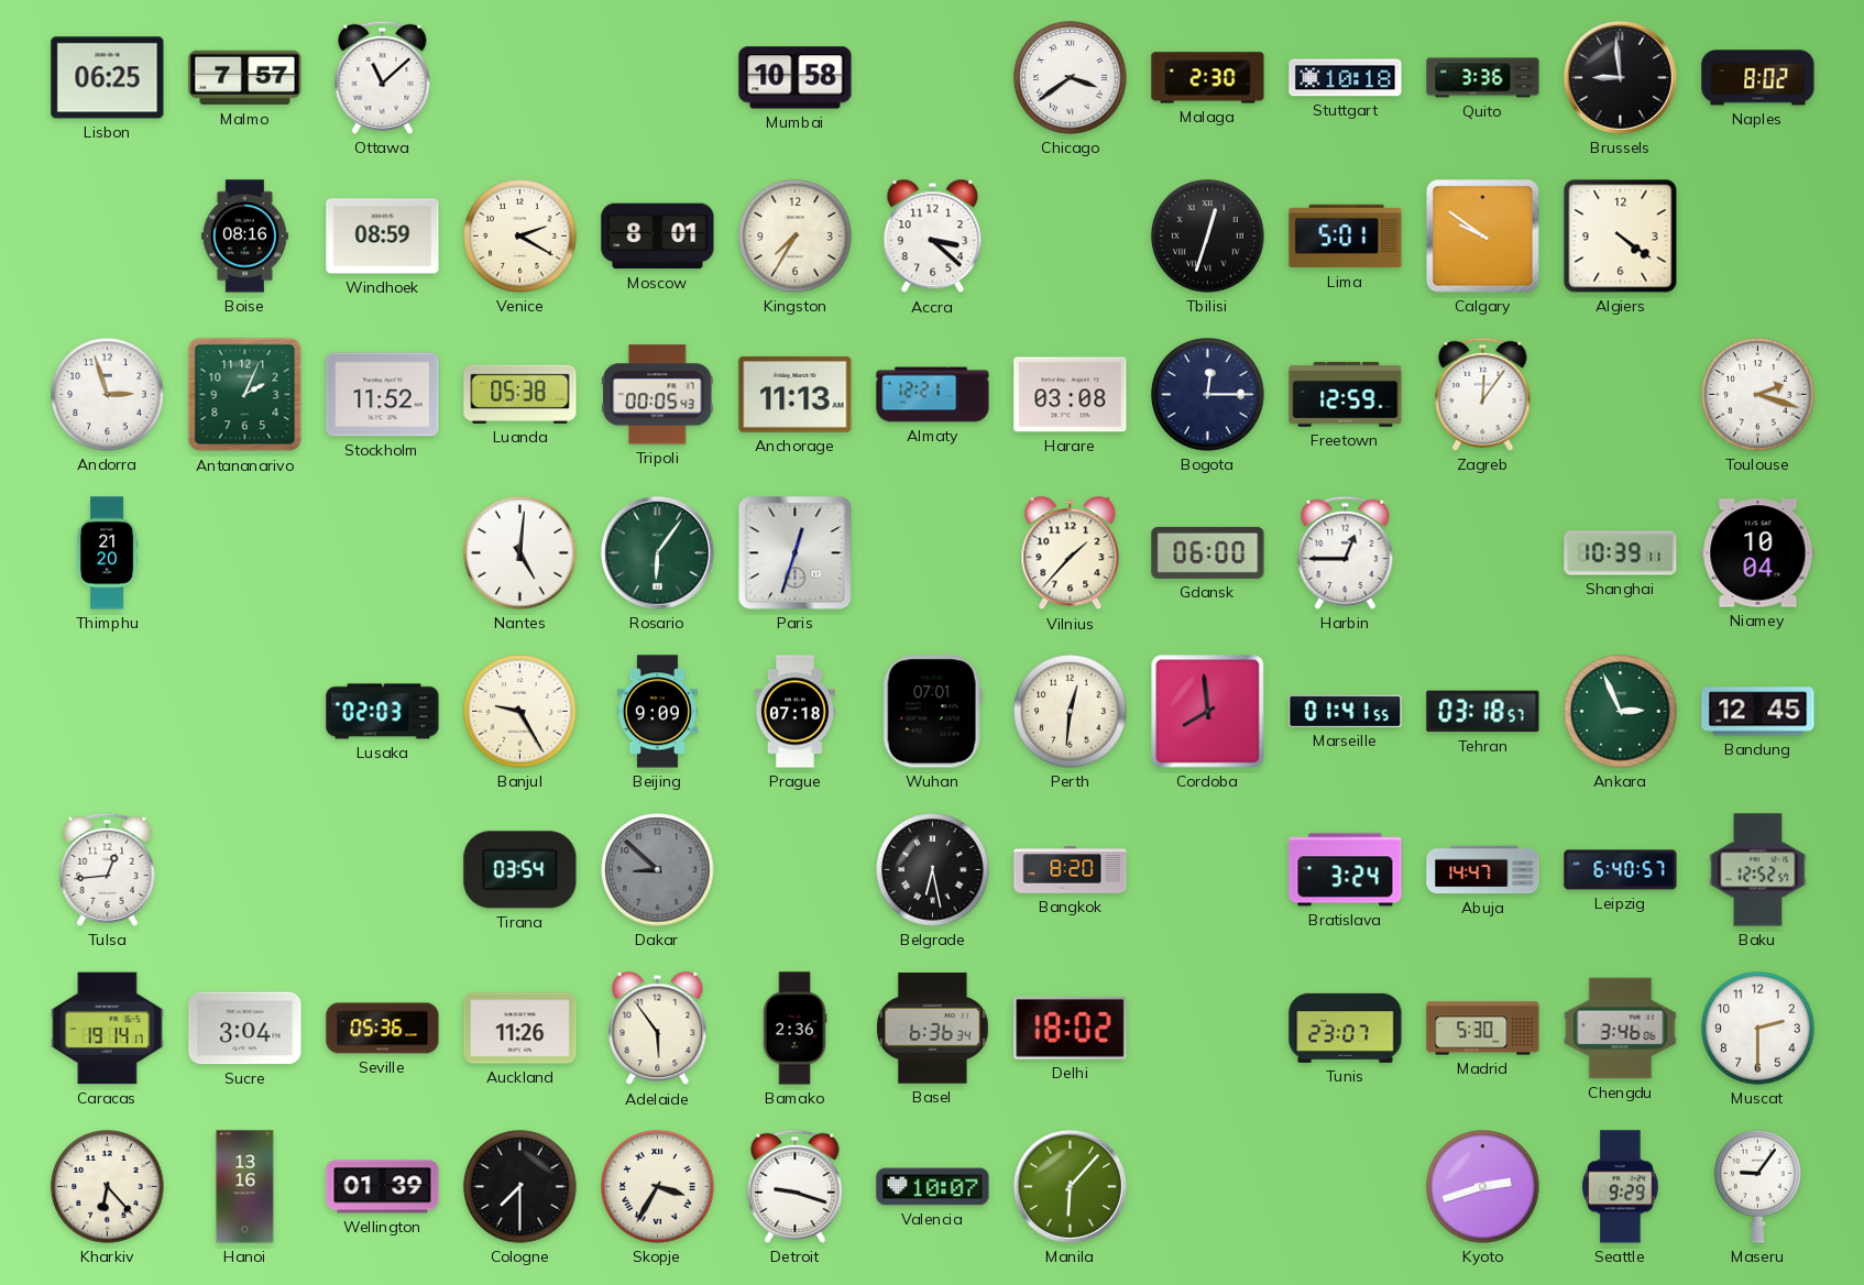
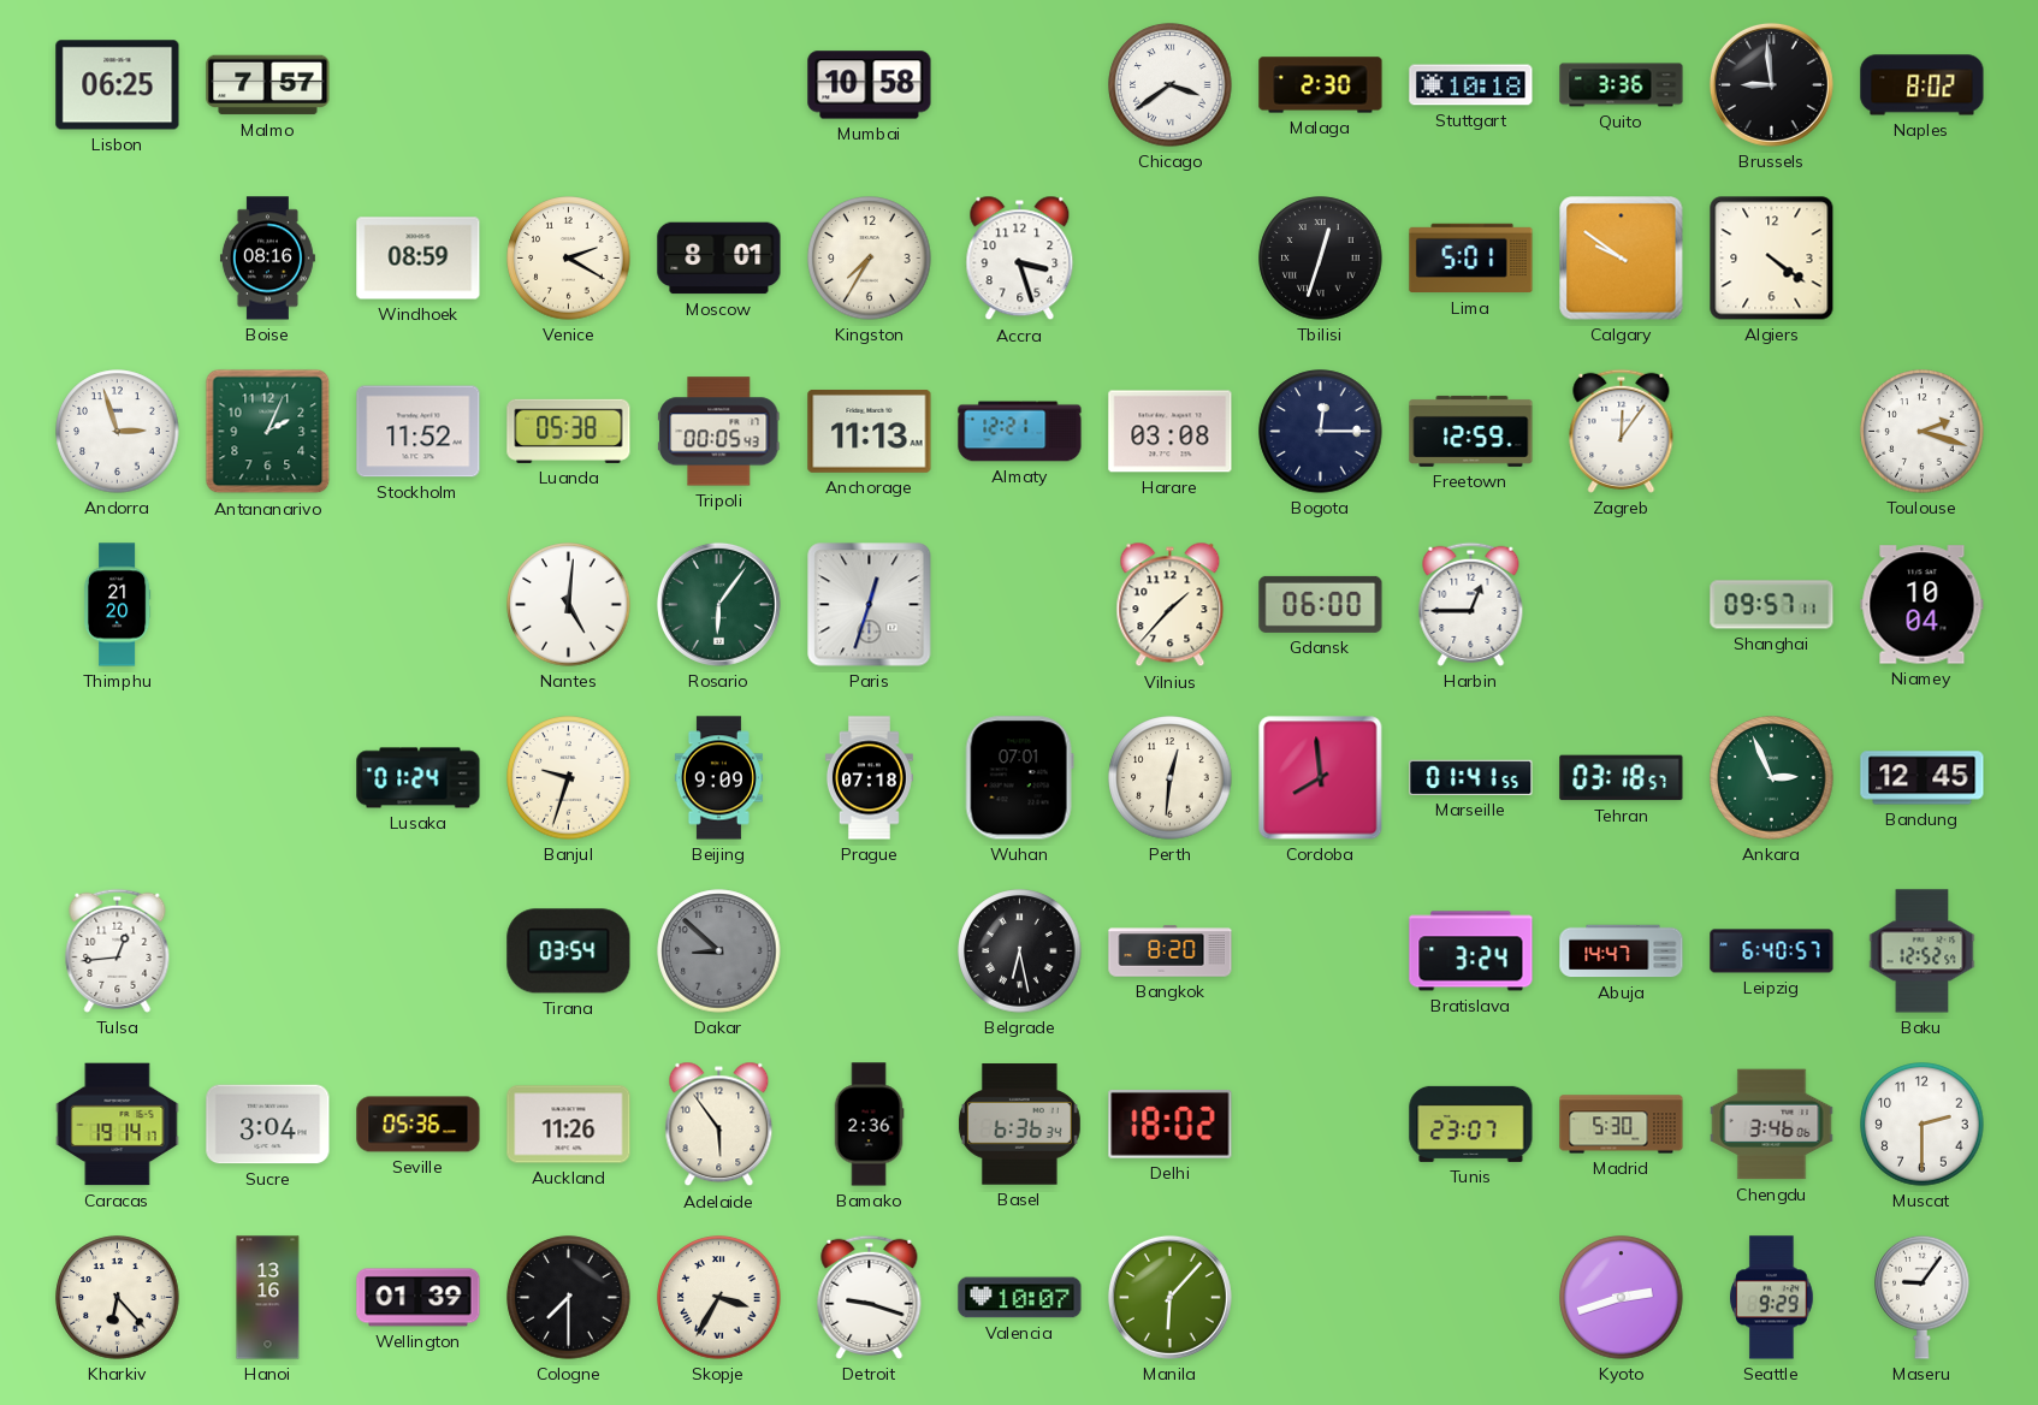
Ottawa: 11:08 -> none
Accra: 3:22 -> 3:27
Shanghai: 10:39 -> 09:57
Lusaka: 02:03 -> 01:24
Banjul: 9:25 -> 9:33
